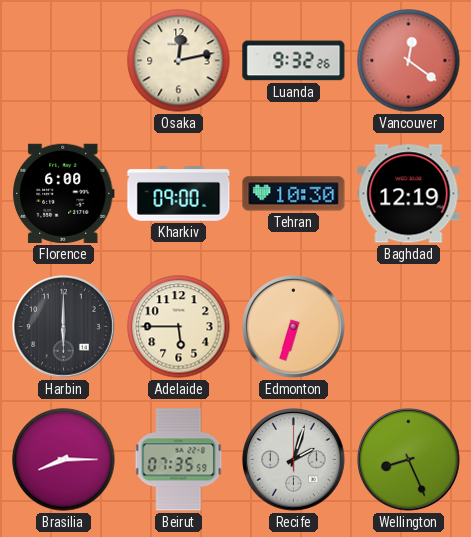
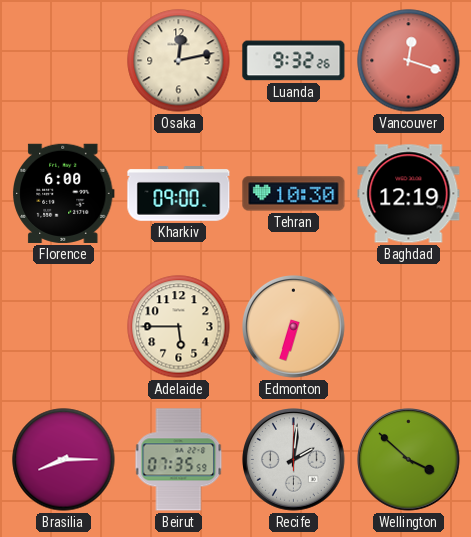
Vancouver: 12:21 -> 12:18
Harbin: 6:00 -> none
Recife: 2:03 -> 2:01
Wellington: 8:26 -> 3:52
